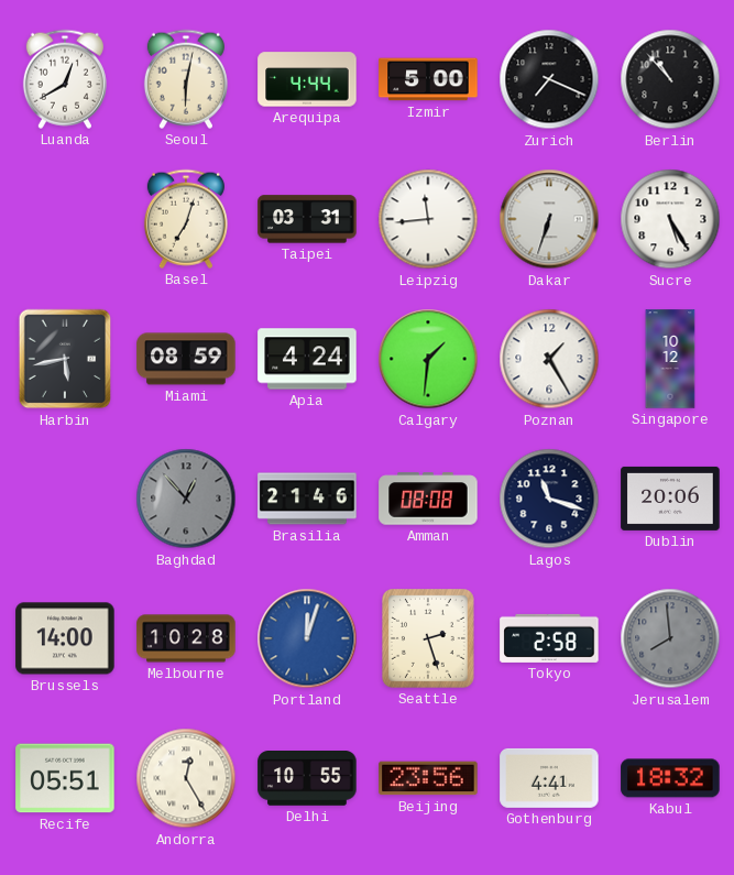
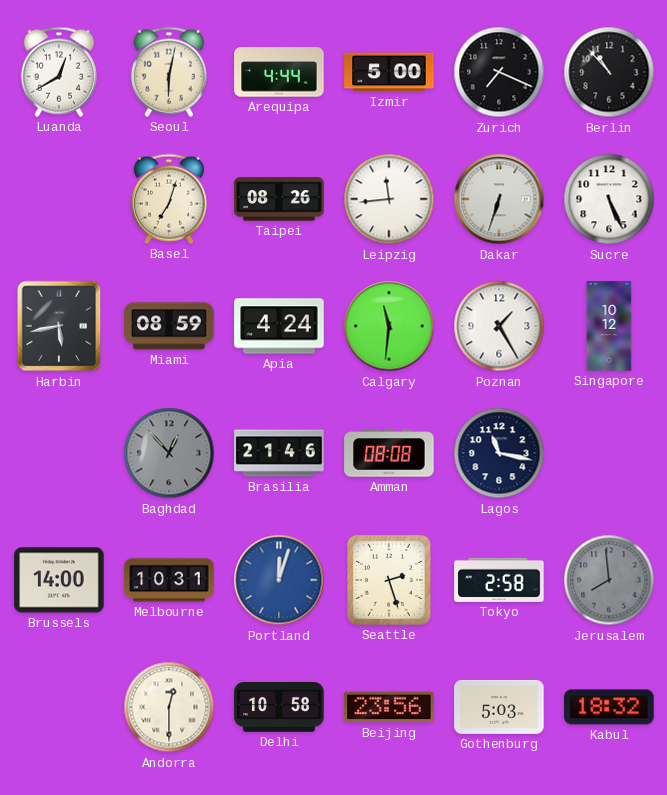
Taipei: 03:31 -> 08:26
Sucre: 5:25 -> 5:26
Calgary: 1:31 -> 11:31
Lagos: 11:18 -> 11:17
Dublin: 20:06 -> none
Melbourne: 10:28 -> 10:31
Recife: 05:51 -> none
Andorra: 12:25 -> 12:30
Delhi: 10:55 -> 10:58
Gothenburg: 4:41 -> 5:03
